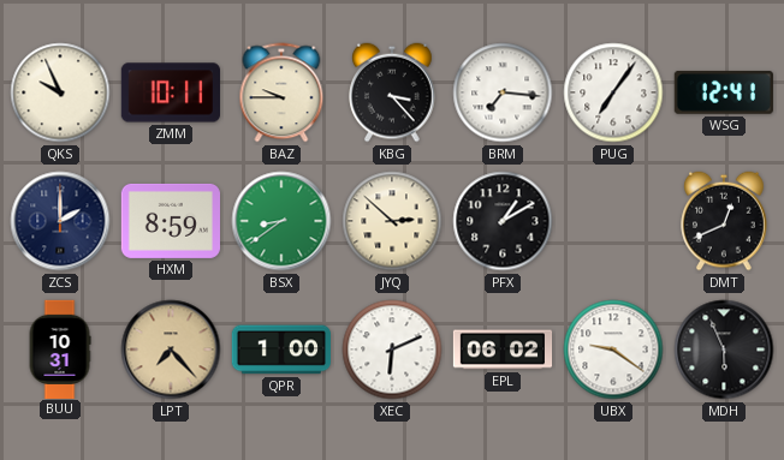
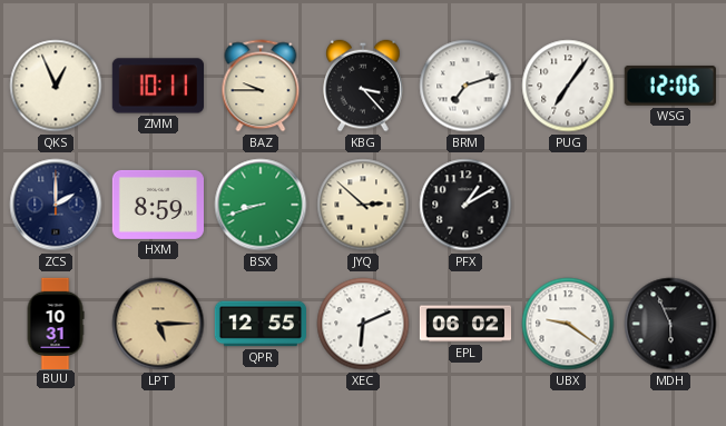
QKS: 9:56 -> 12:56
BRM: 7:16 -> 7:12
WSG: 12:41 -> 12:06
BSX: 8:39 -> 8:42
DMT: 12:41 -> none
LPT: 7:23 -> 5:15
QPR: 1:00 -> 12:55
